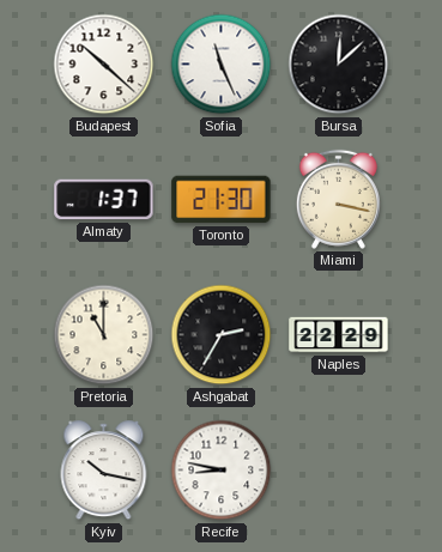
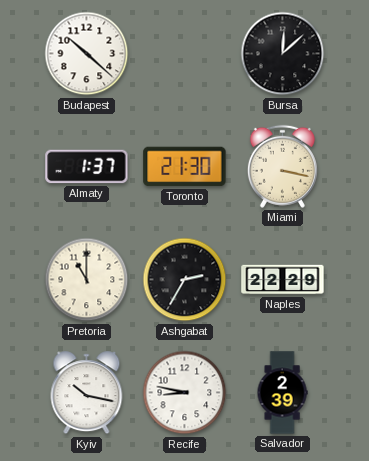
Sofia: 11:26 -> none
Salvador: none -> 2:39
